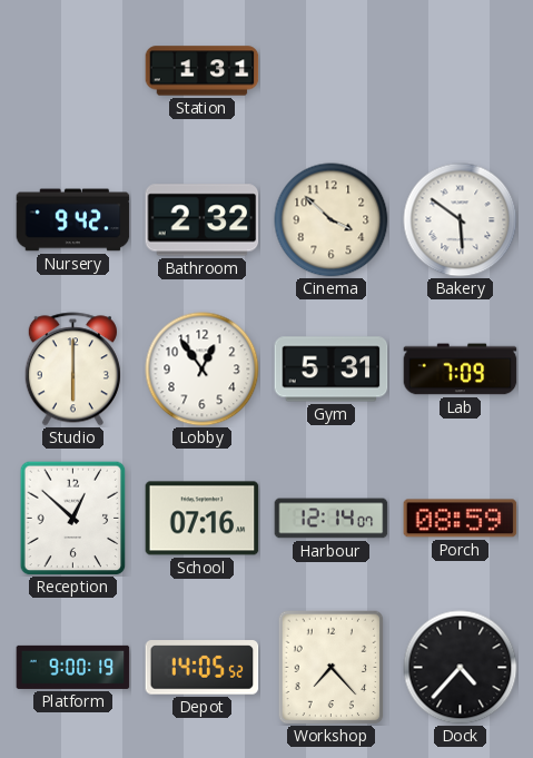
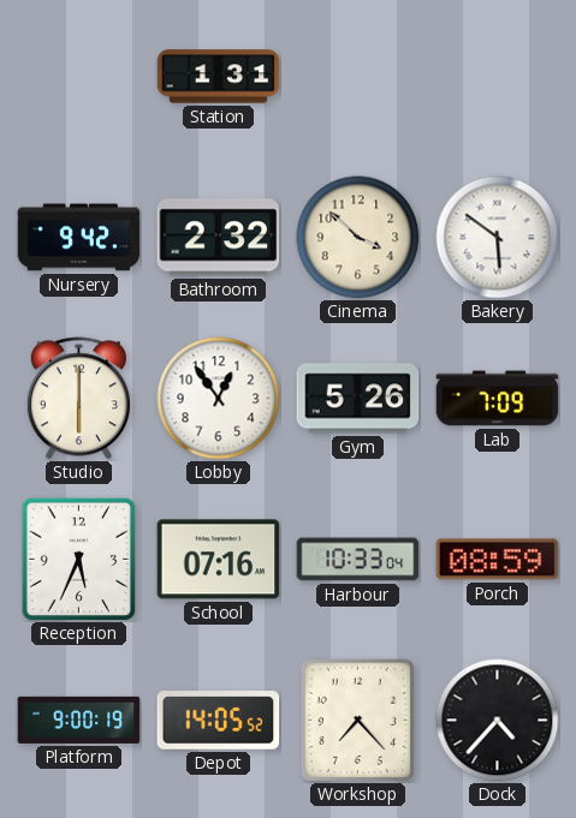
Gym: 5:31 -> 5:26
Reception: 12:52 -> 5:34
Harbour: 12:14 -> 10:33
